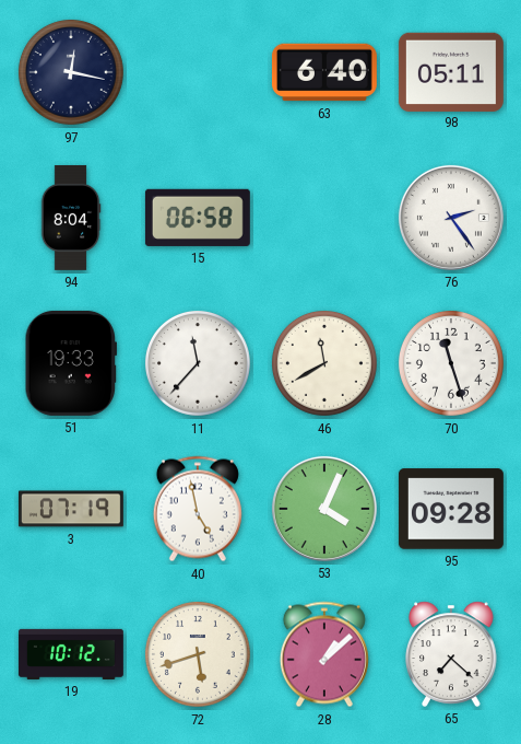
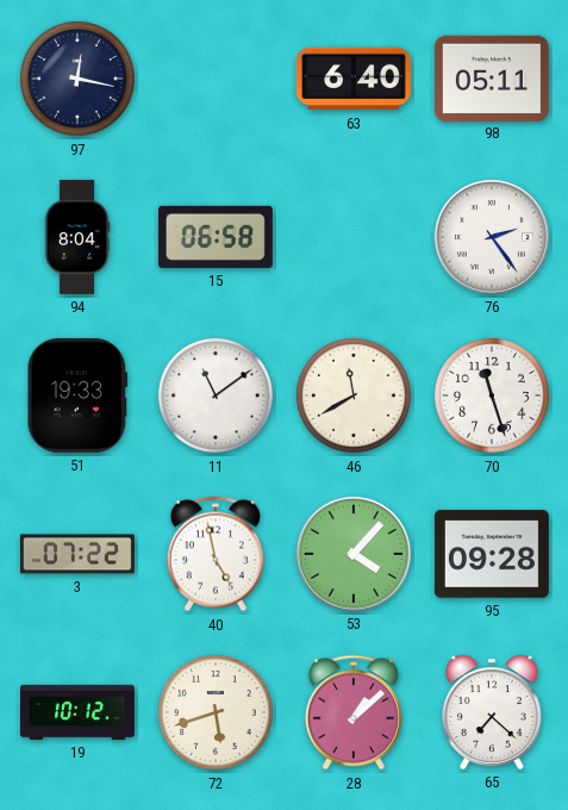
11: 11:37 -> 11:09
3: 07:19 -> 07:22
53: 4:04 -> 4:07
